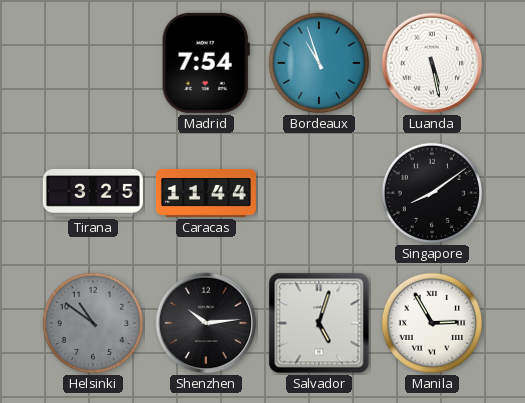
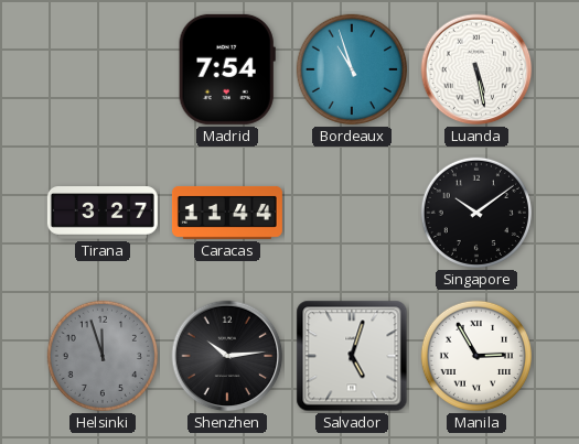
Tirana: 3:25 -> 3:27
Singapore: 8:09 -> 10:09
Helsinki: 10:51 -> 11:57
